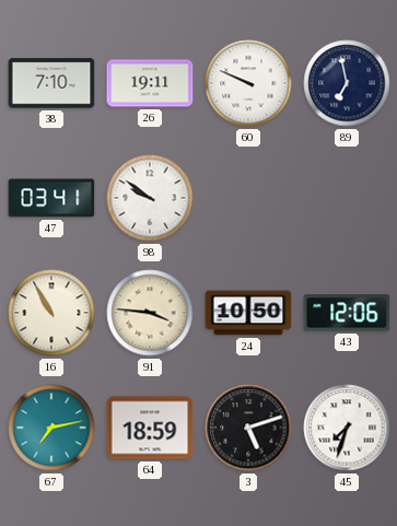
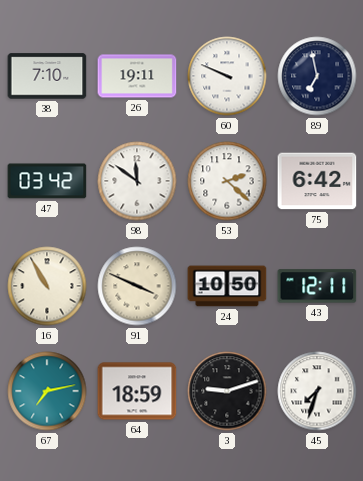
47: 03:41 -> 03:42
98: 9:51 -> 11:51
53: none -> 2:22
75: none -> 6:42
91: 3:46 -> 3:49
43: 12:06 -> 12:11
3: 5:12 -> 9:12
